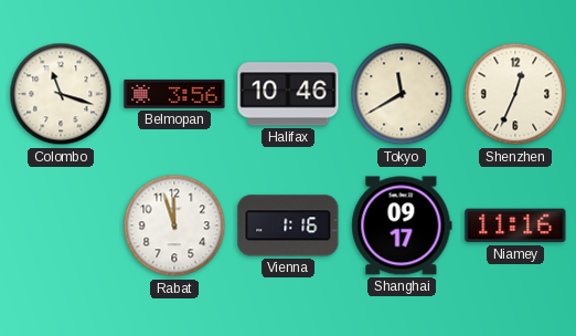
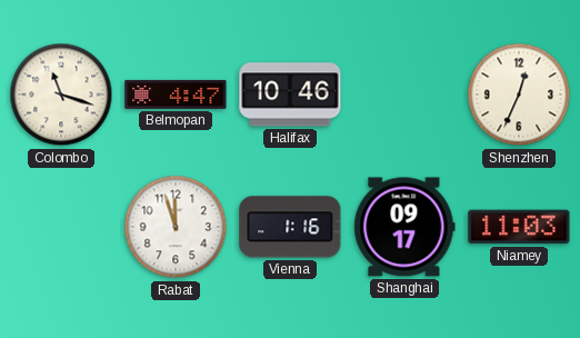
Belmopan: 3:56 -> 4:47
Tokyo: 11:40 -> none
Niamey: 11:16 -> 11:03
